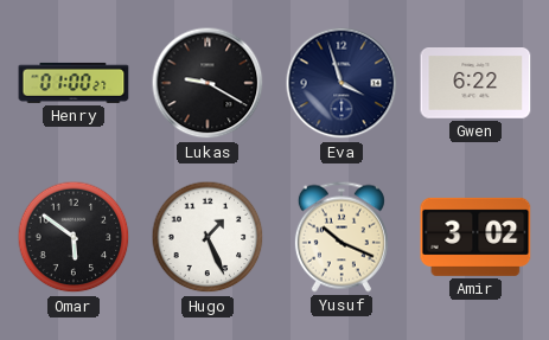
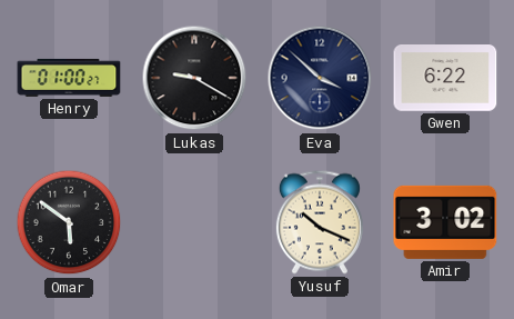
Eva: 3:57 -> 3:52
Hugo: 1:26 -> none
